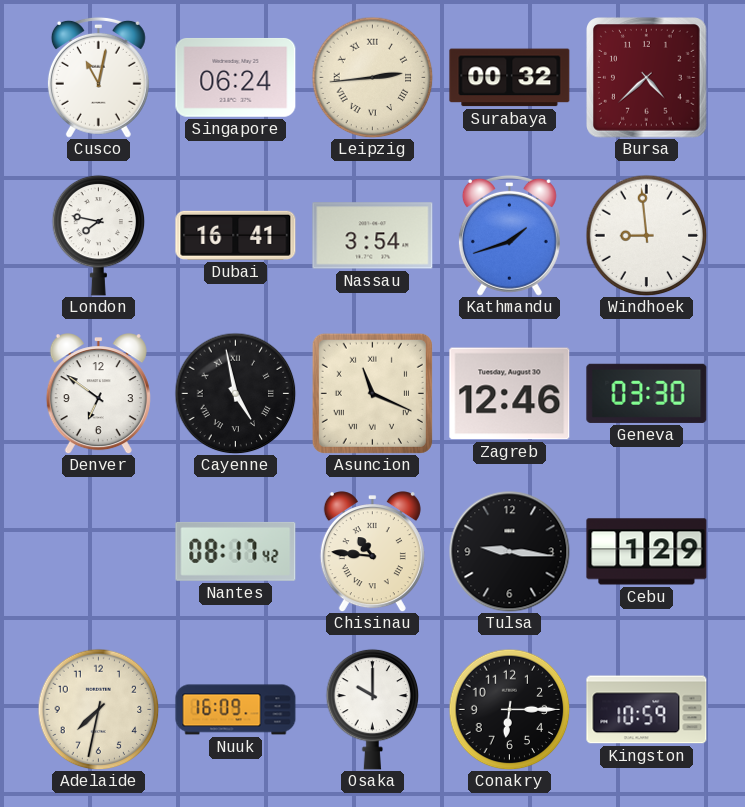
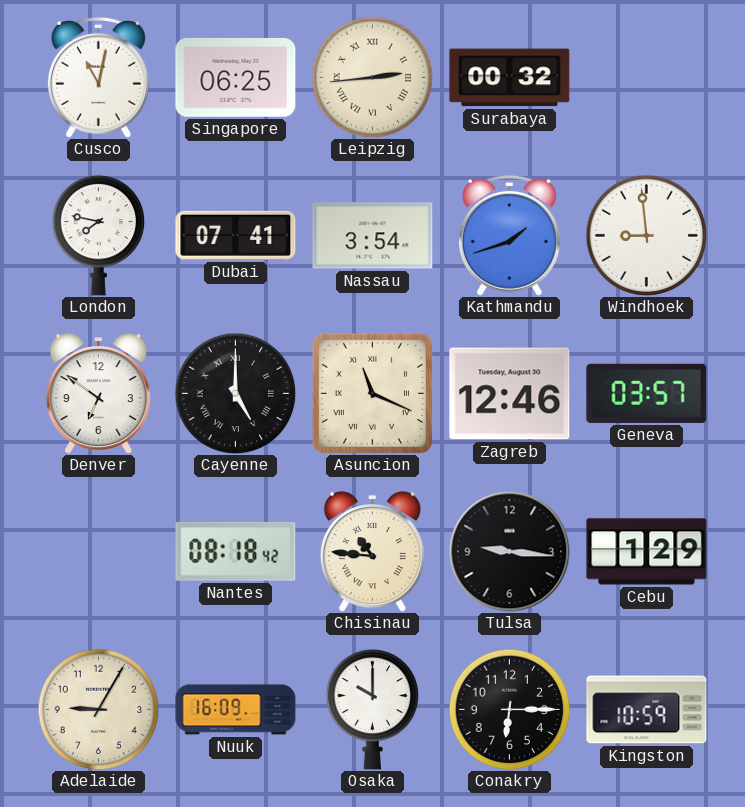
Singapore: 06:24 -> 06:25
Bursa: 4:38 -> none
Dubai: 16:41 -> 07:41
Cayenne: 4:58 -> 5:00
Geneva: 03:30 -> 03:57
Nantes: 08:17 -> 08:18
Adelaide: 7:32 -> 9:05
